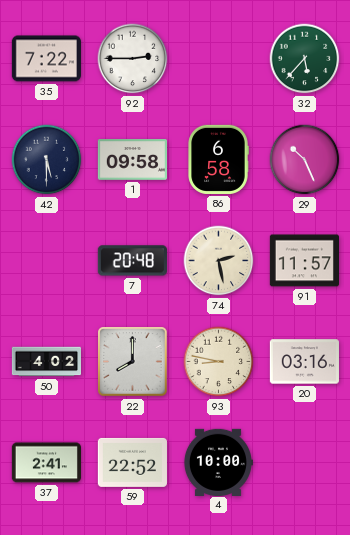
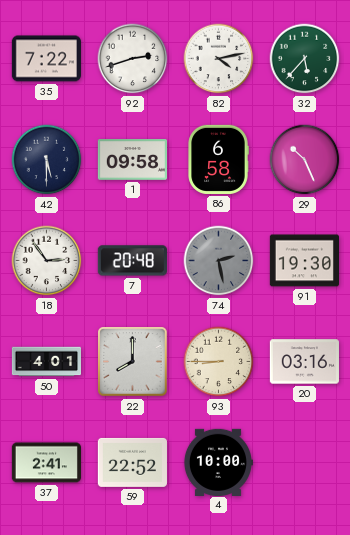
92: 2:45 -> 2:42
82: none -> 4:13
18: none -> 2:54
74 dial: cream -> grey
91: 11:57 -> 19:30
50: 4:02 -> 4:01
93: 8:47 -> 8:45
